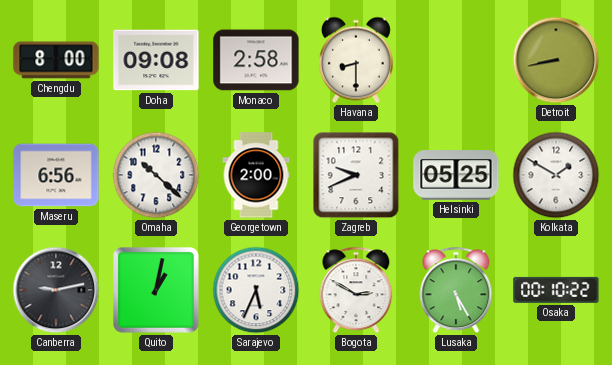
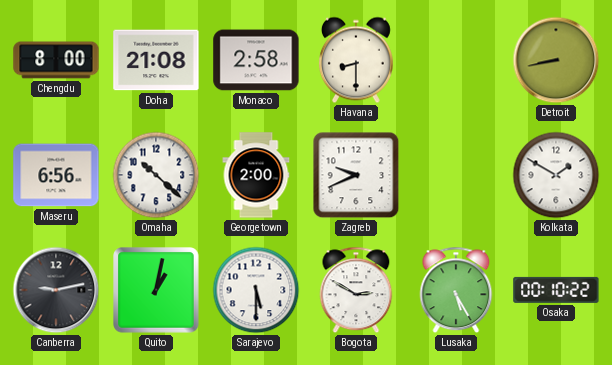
Doha: 09:08 -> 21:08
Helsinki: 05:25 -> none
Sarajevo: 5:34 -> 5:30
